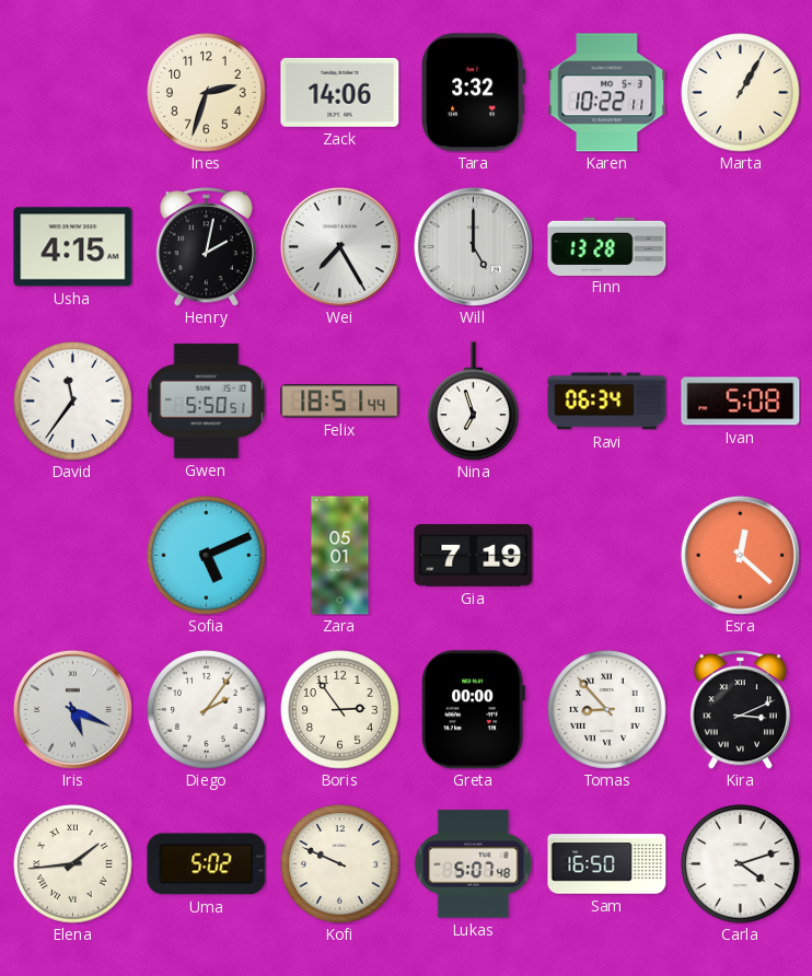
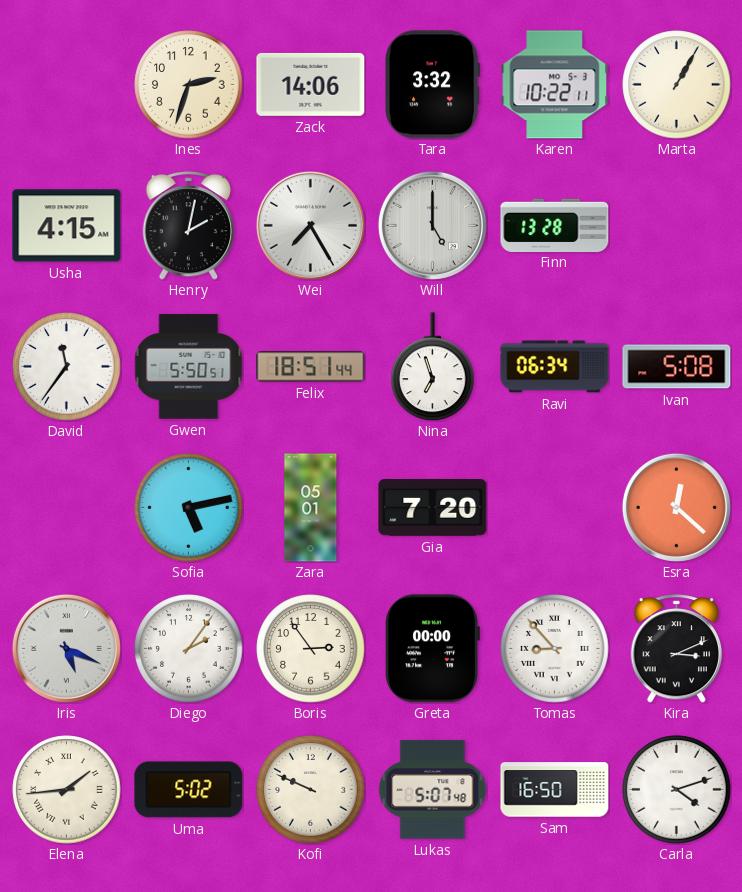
Sofia: 5:11 -> 5:13
Gia: 7:19 -> 7:20
